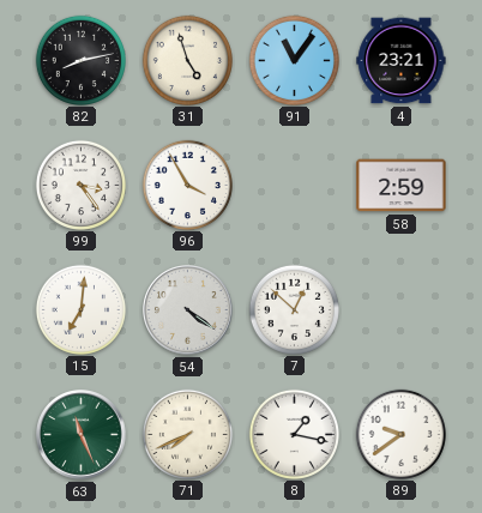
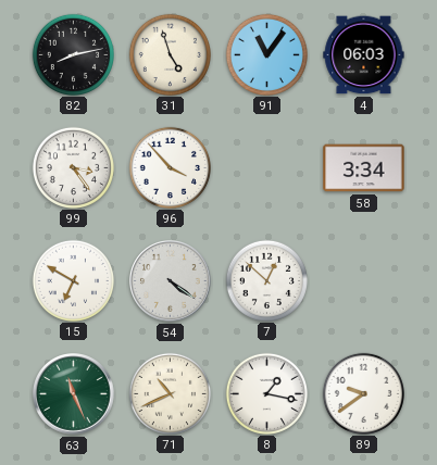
4: 23:21 -> 06:03
96: 3:55 -> 3:53
58: 2:59 -> 3:34
15: 7:01 -> 6:50
71: 7:41 -> 10:41
